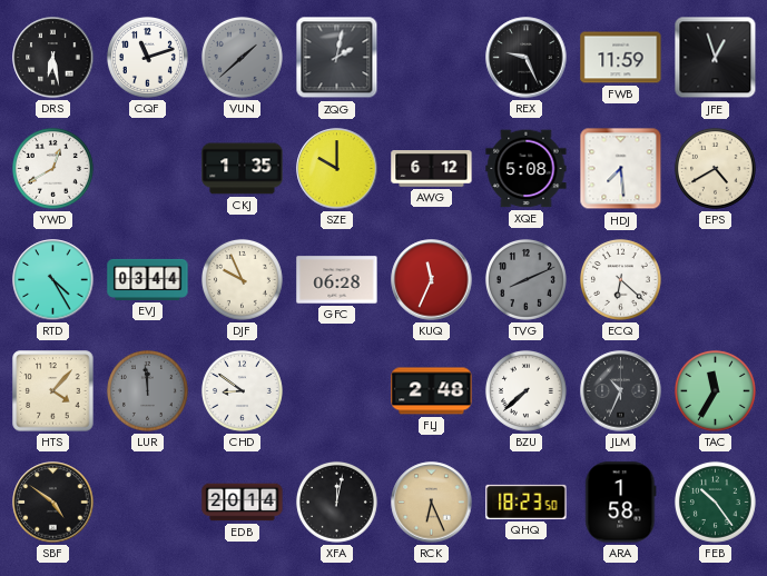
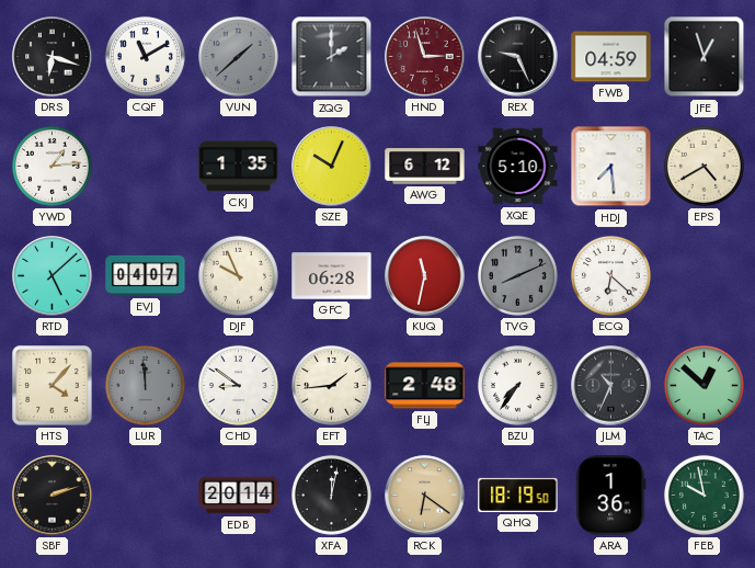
DRS: 6:28 -> 6:18
CQF: 11:12 -> 11:10
ZQG: 2:02 -> 2:00
HND: none -> 2:57
FWB: 11:59 -> 04:59
YWD: 12:40 -> 1:14
SZE: 10:00 -> 10:04
XQE: 5:08 -> 5:10
RTD: 4:25 -> 5:08
EVJ: 03:44 -> 04:07
KUQ: 11:34 -> 11:32
EFT: none -> 1:44
BZU: 7:38 -> 7:36
TAC: 11:35 -> 12:52
SBF: 4:51 -> 2:12
RCK: 6:26 -> 6:21
QHQ: 18:23 -> 18:19
ARA: 1:58 -> 1:36
FEB: 10:24 -> 9:58
